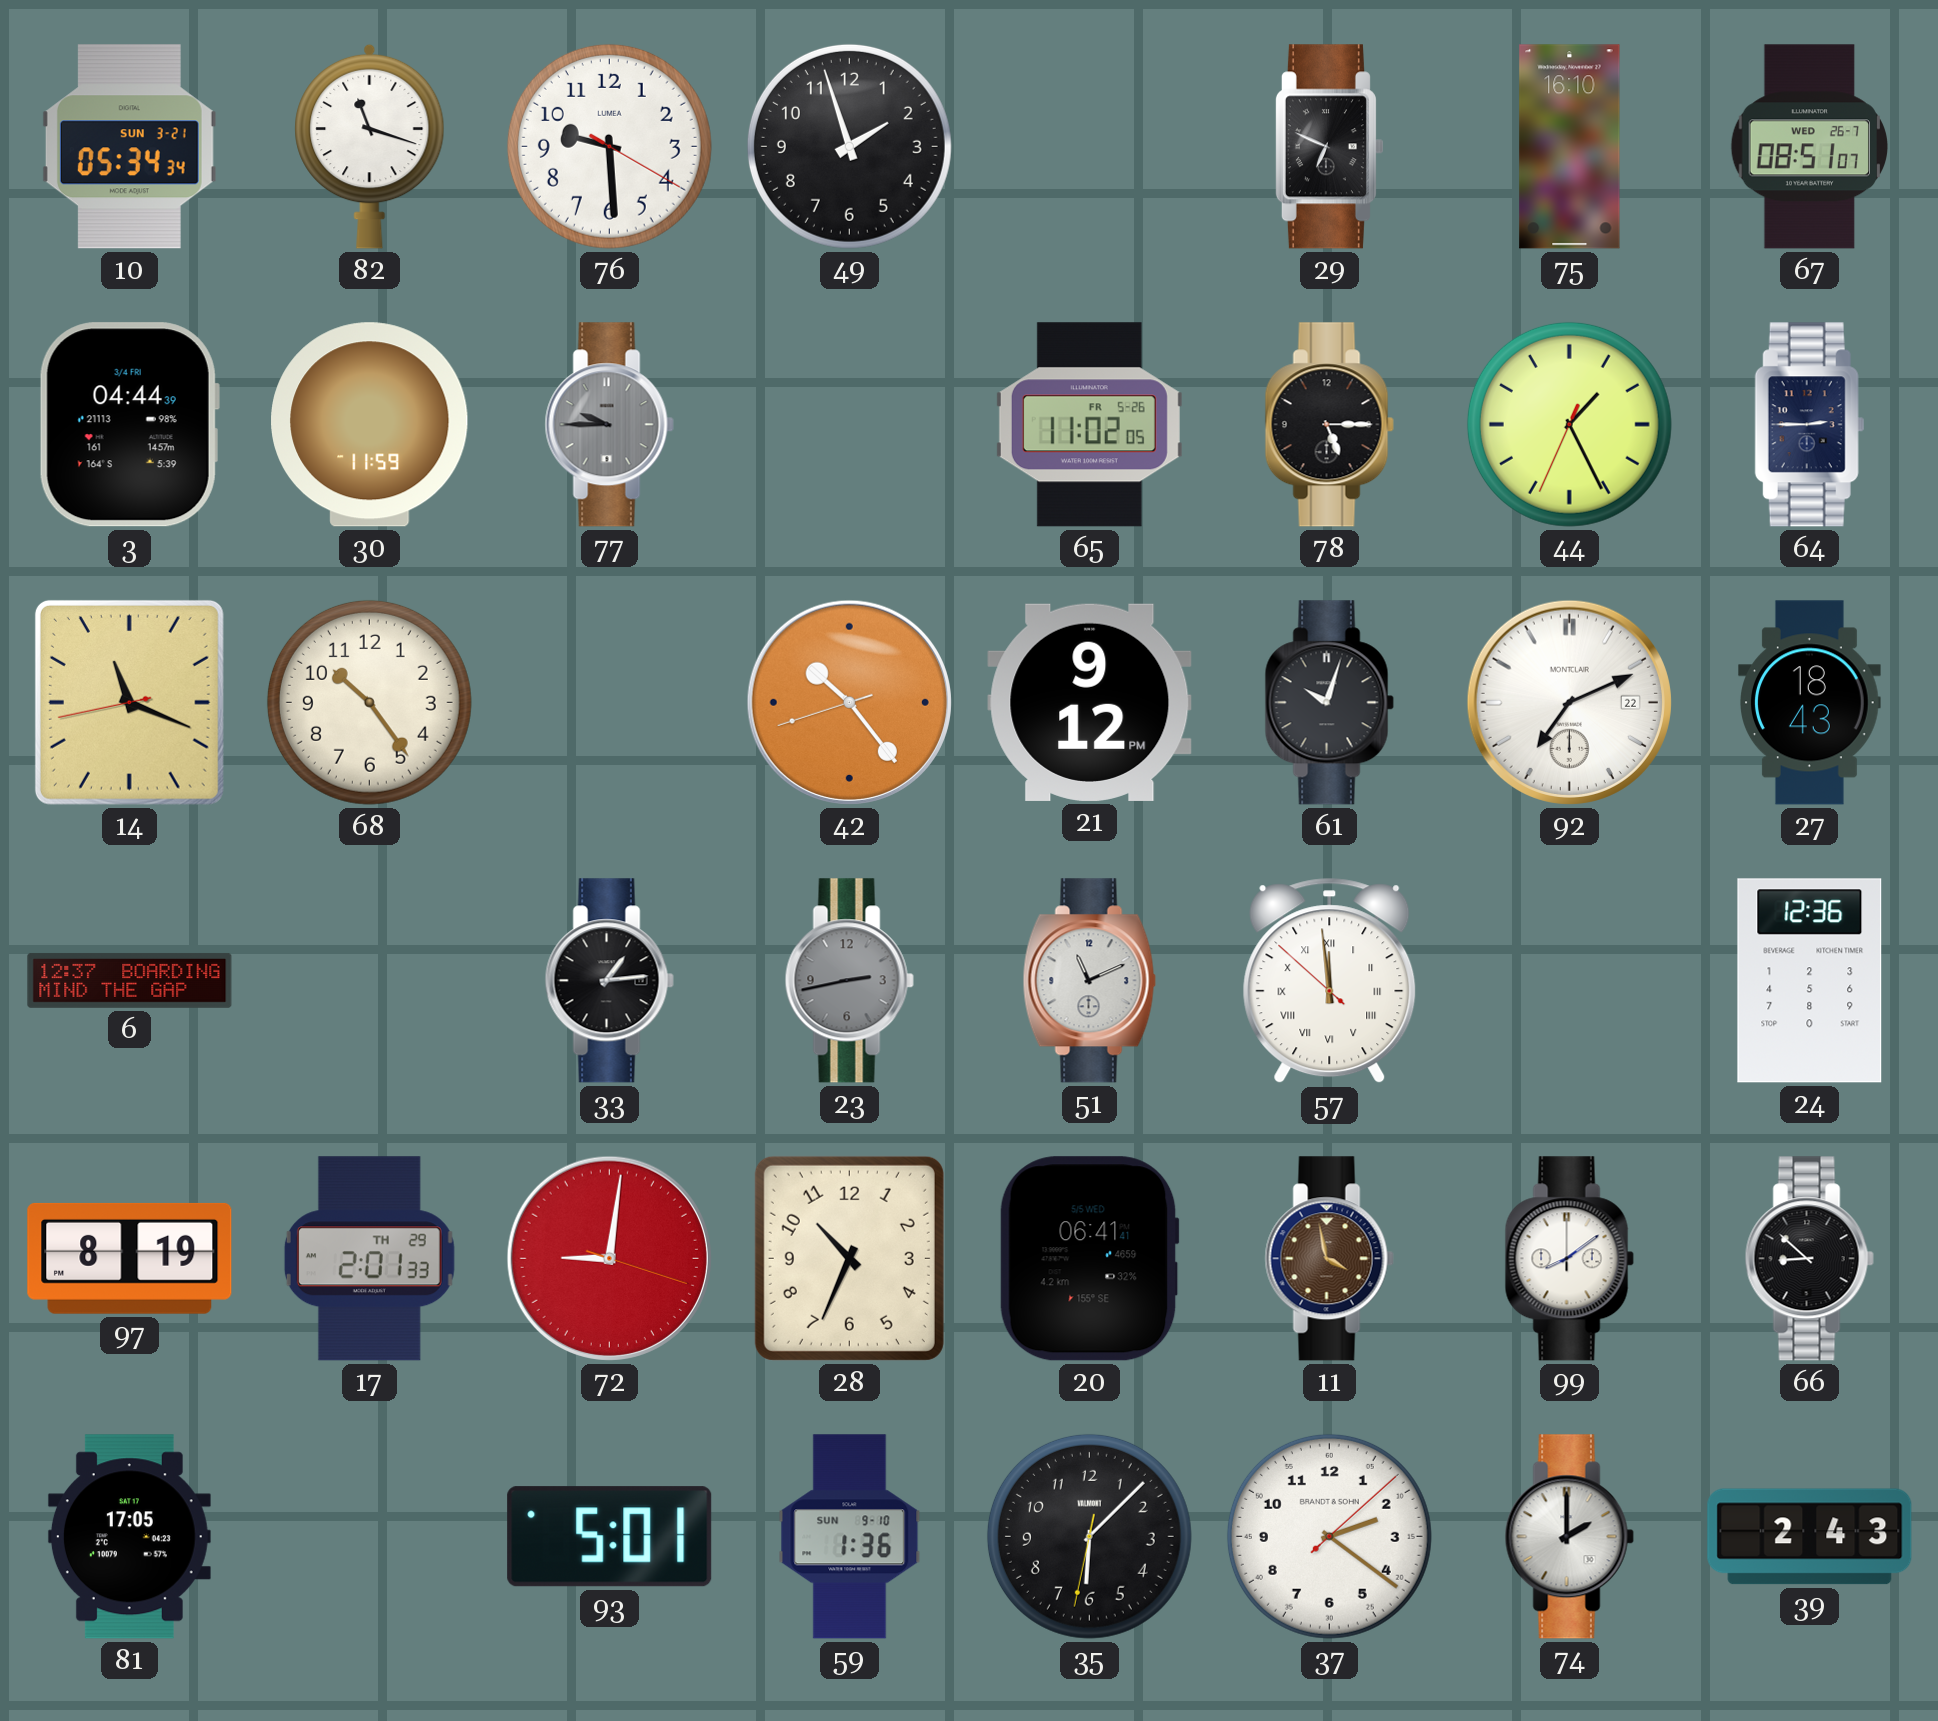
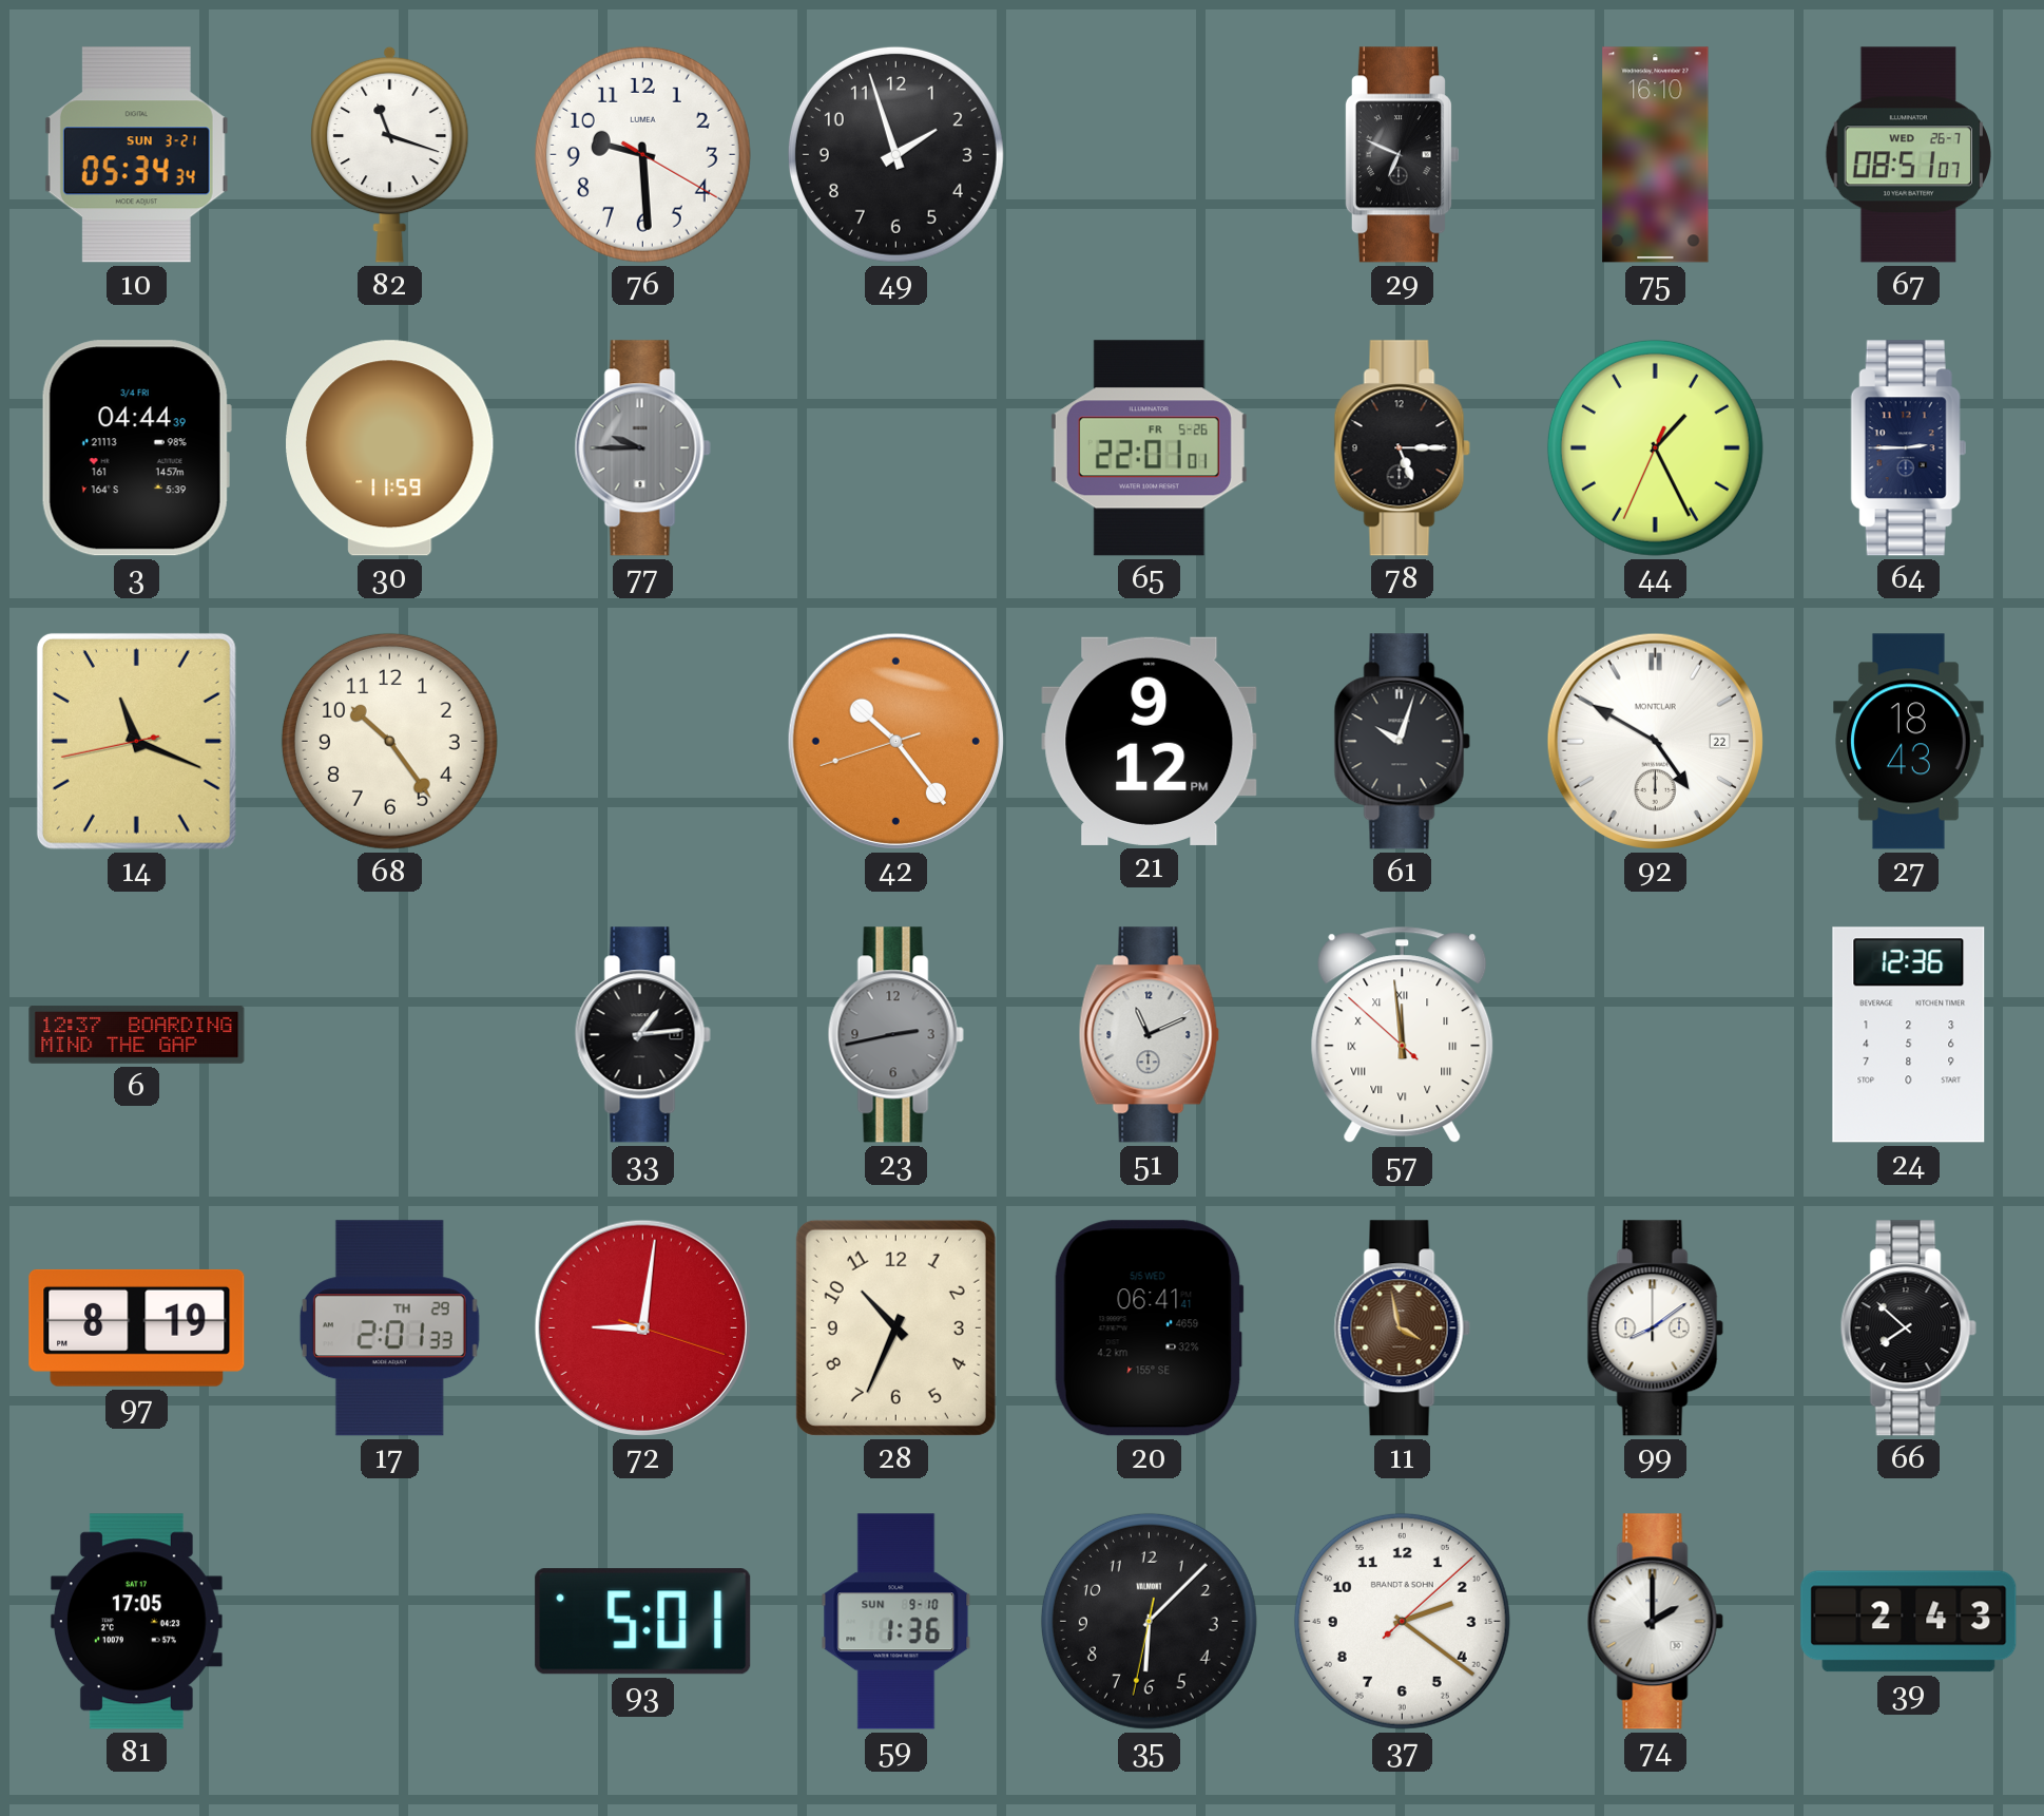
65: 11:02 -> 22:01
92: 7:11 -> 4:50
66: 8:52 -> 7:52
